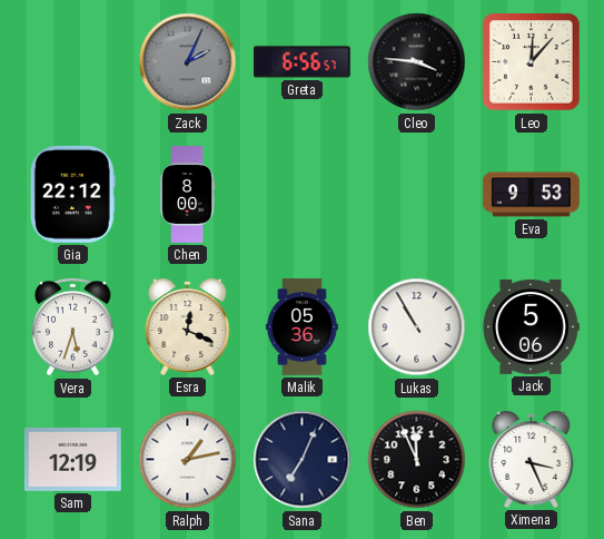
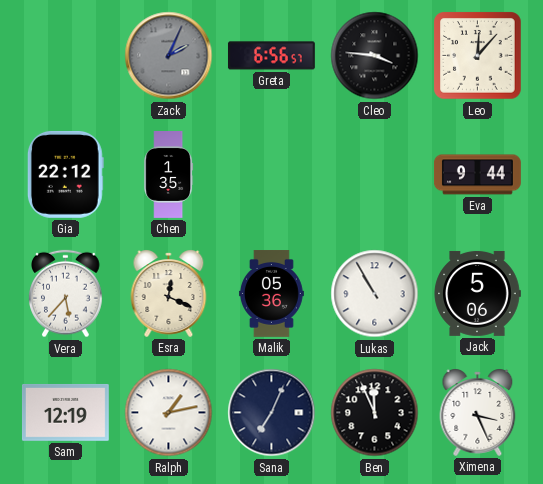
Chen: 8:00 -> 1:35
Eva: 9:53 -> 9:44
Vera: 5:33 -> 5:37
